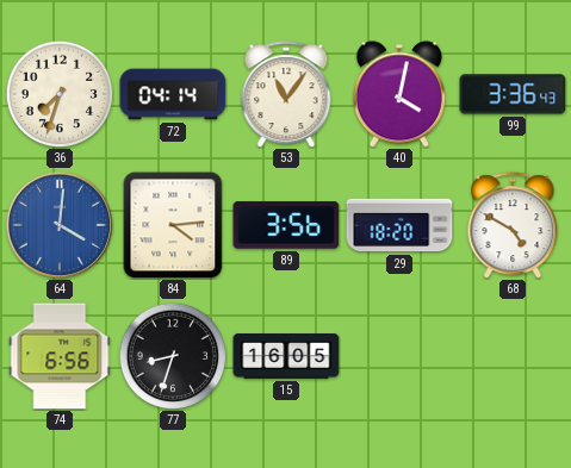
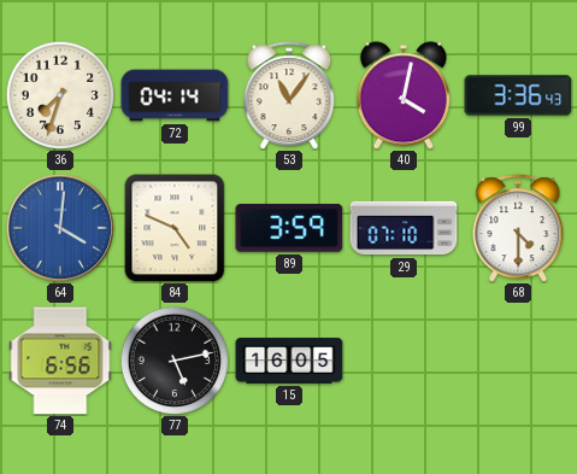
84: 4:14 -> 4:49
89: 3:56 -> 3:59
29: 18:20 -> 07:10
68: 4:50 -> 4:30
77: 8:33 -> 5:13
